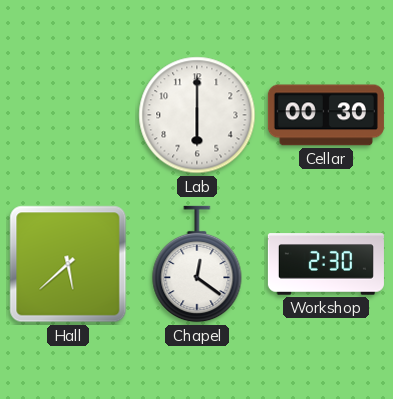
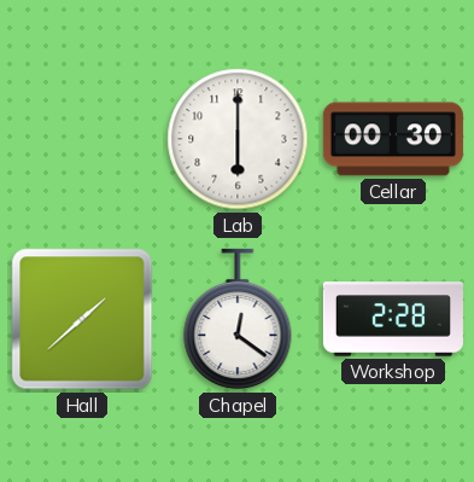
Hall: 5:38 -> 1:38
Workshop: 2:30 -> 2:28
